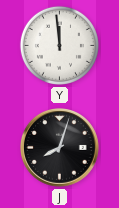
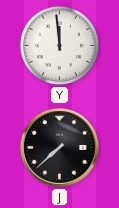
J: 8:03 -> 7:38
